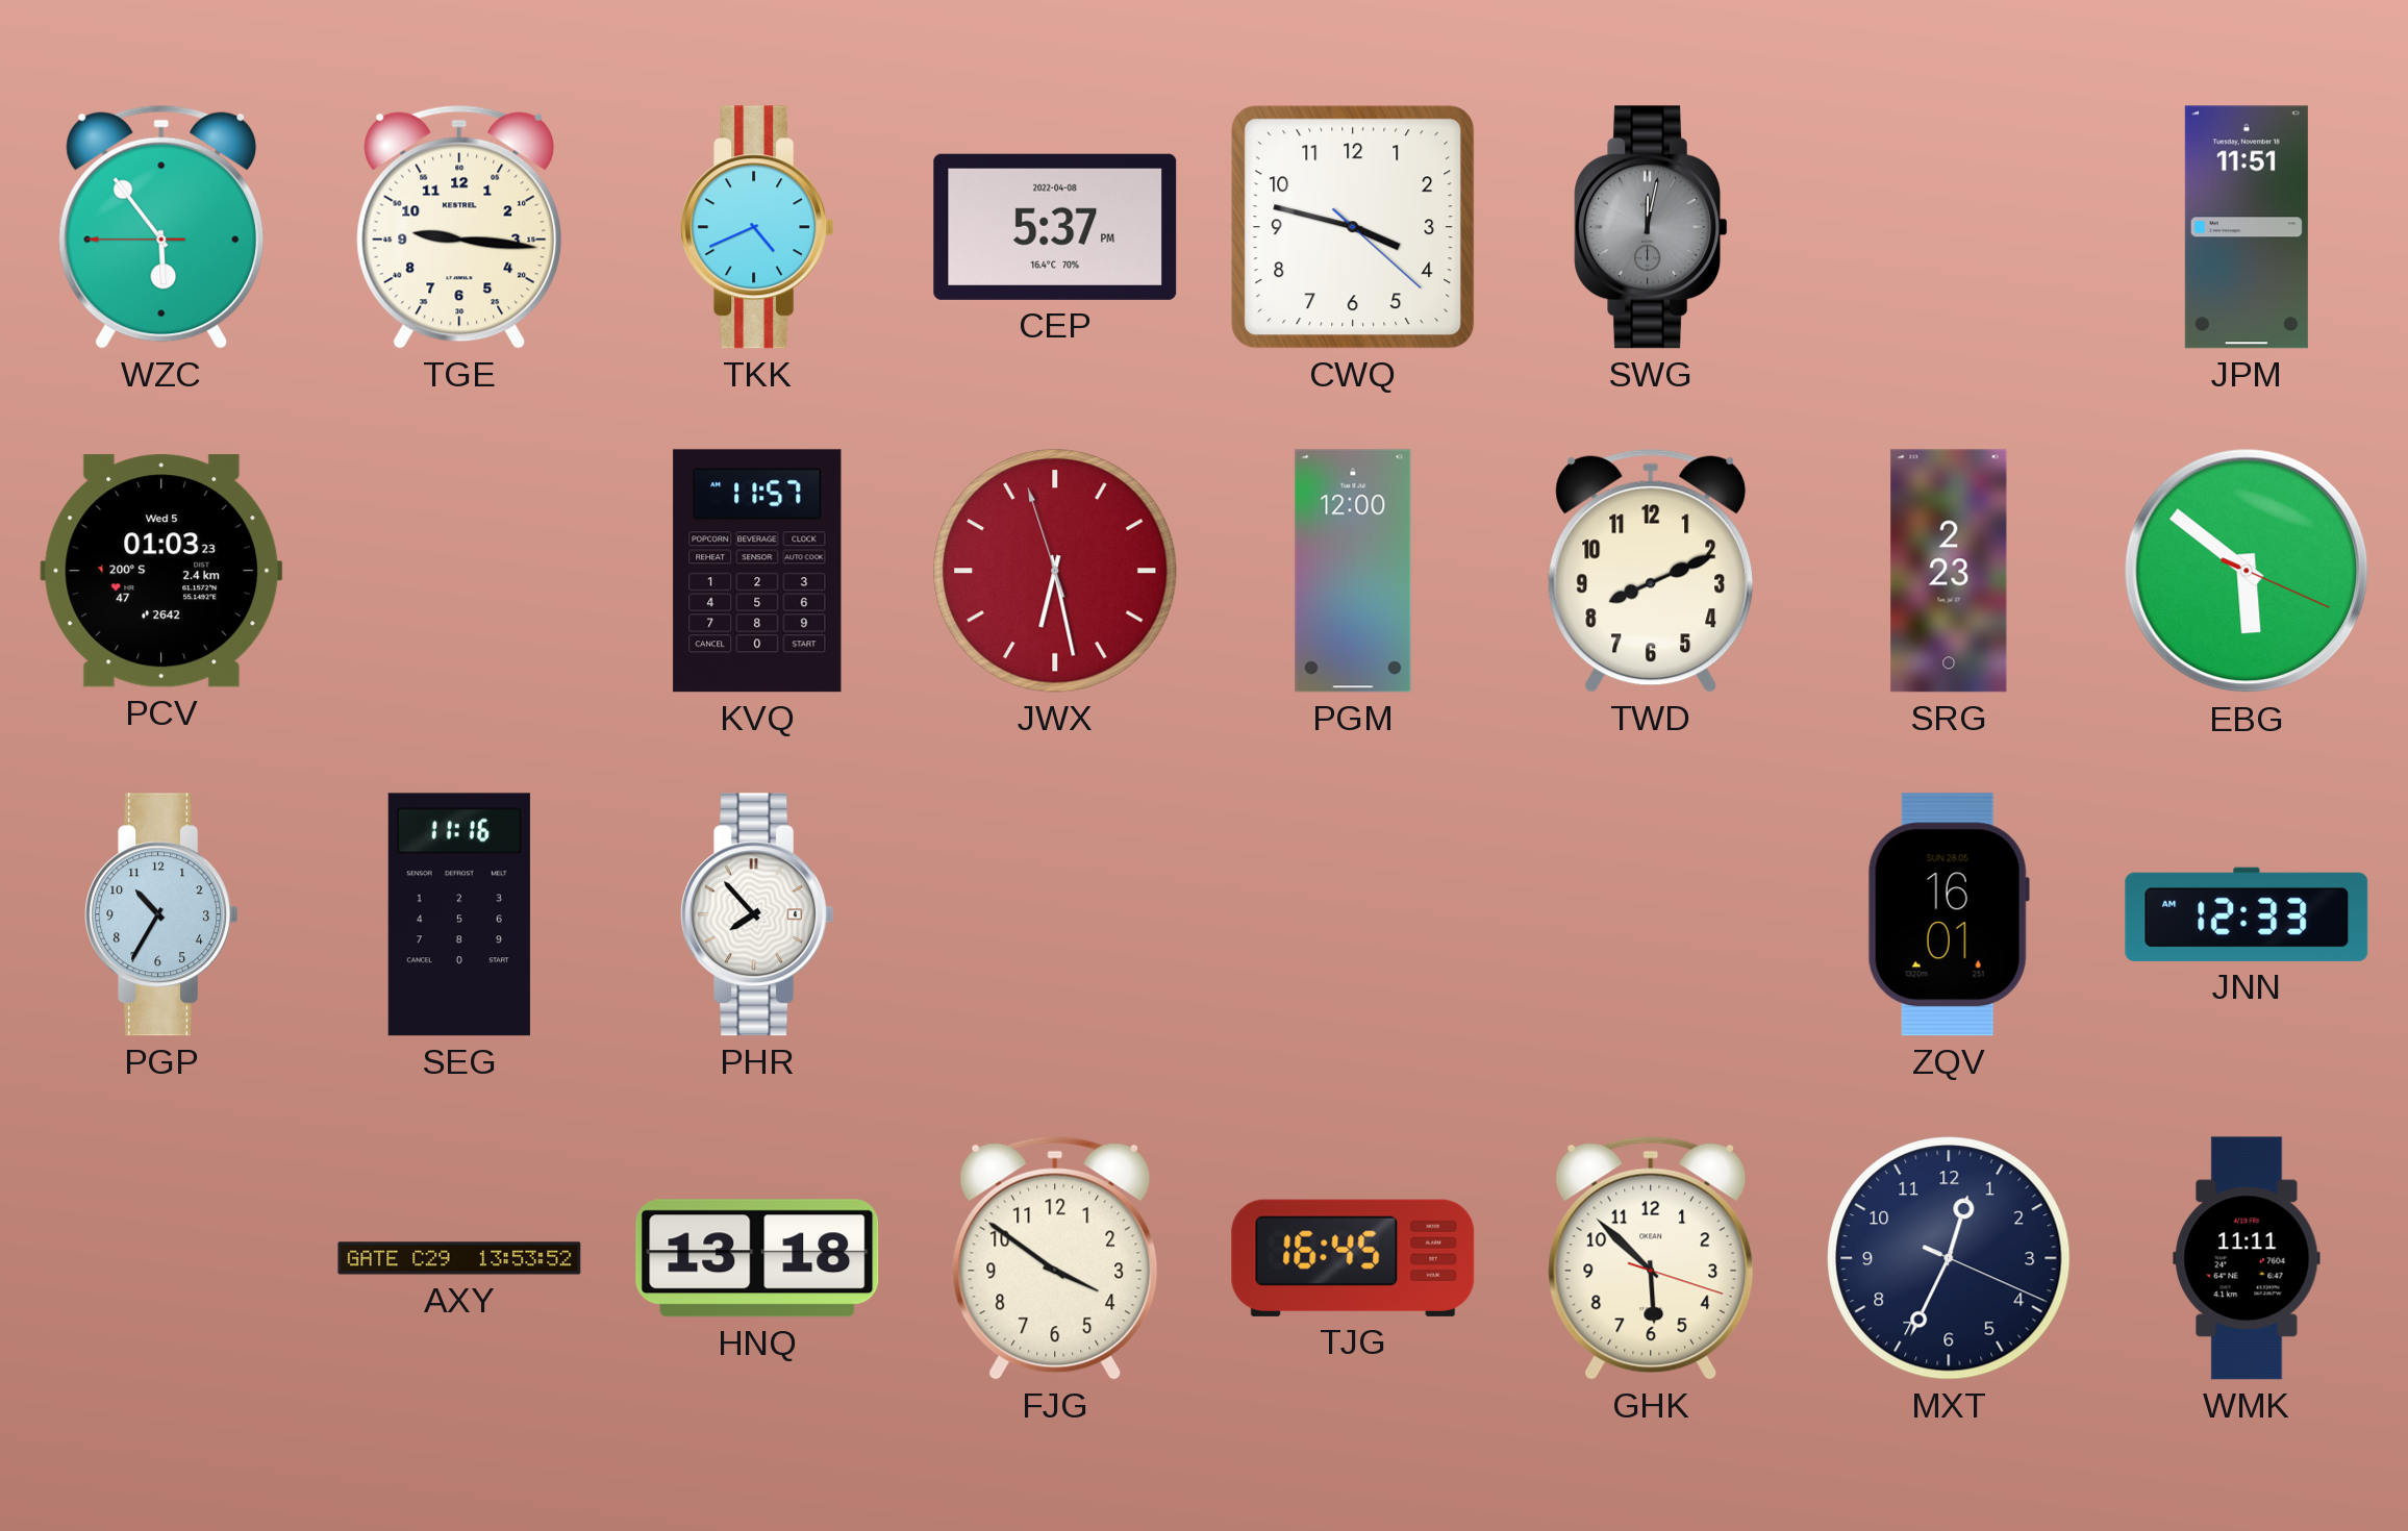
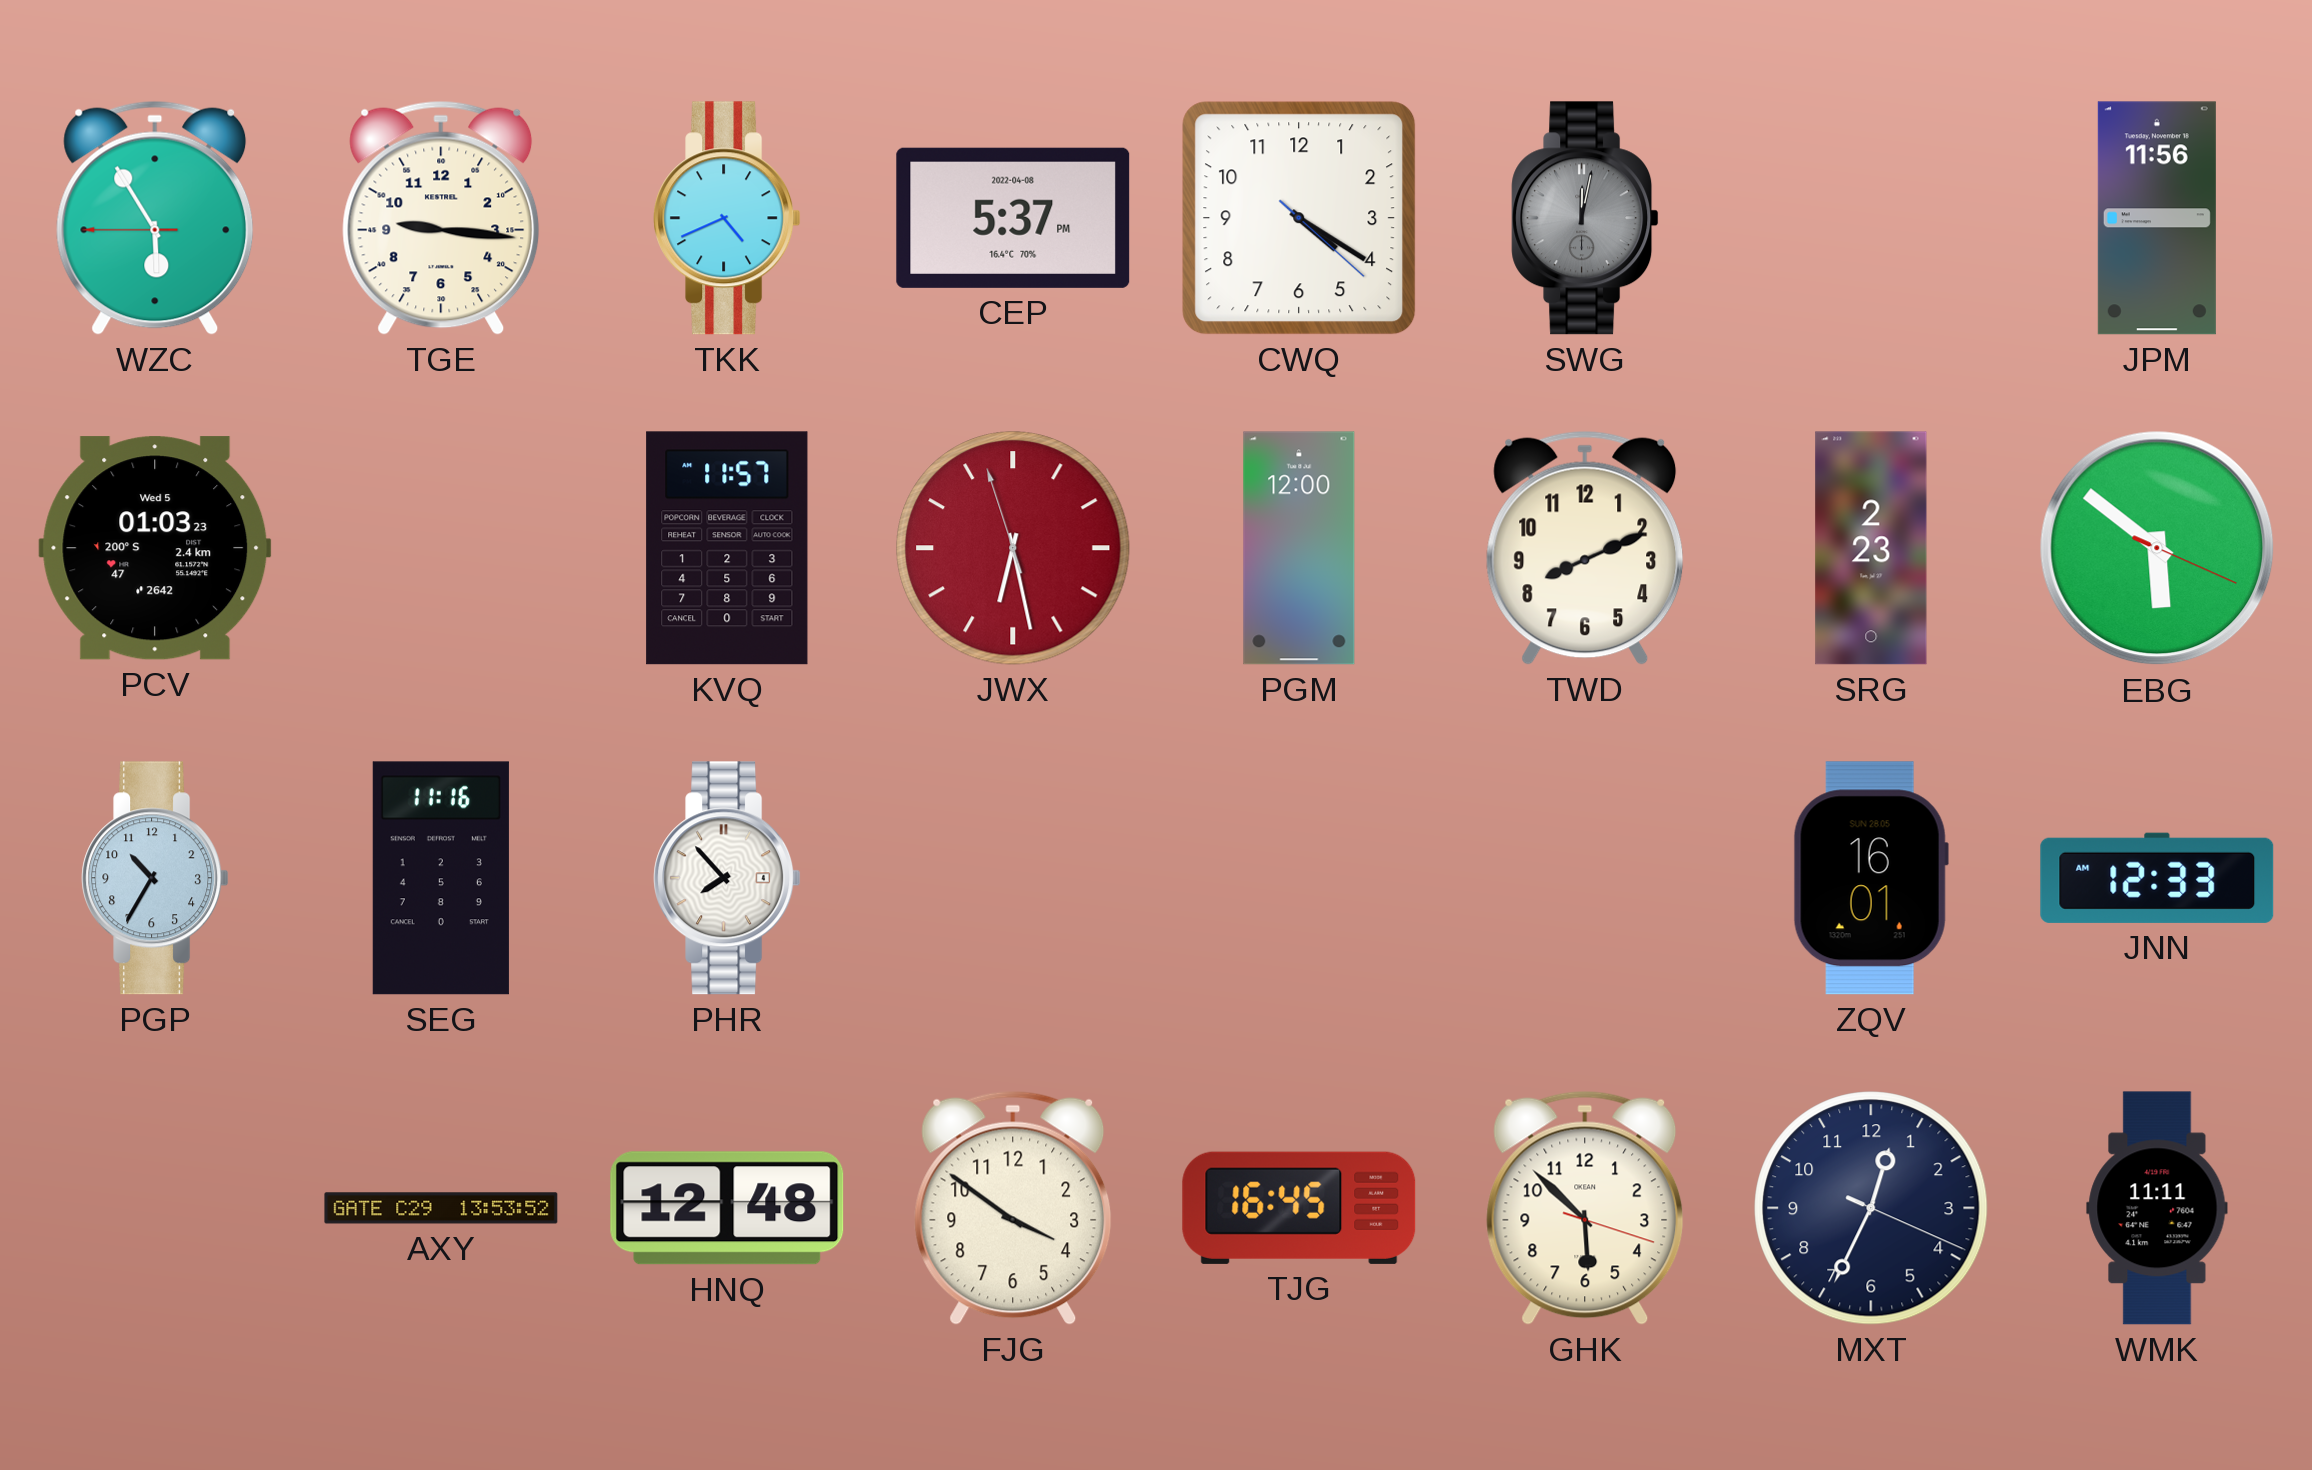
WZC: 5:53 -> 5:54
CWQ: 3:47 -> 4:20
JPM: 11:51 -> 11:56
HNQ: 13:18 -> 12:48
